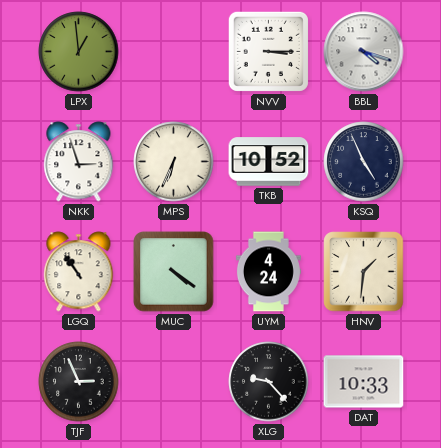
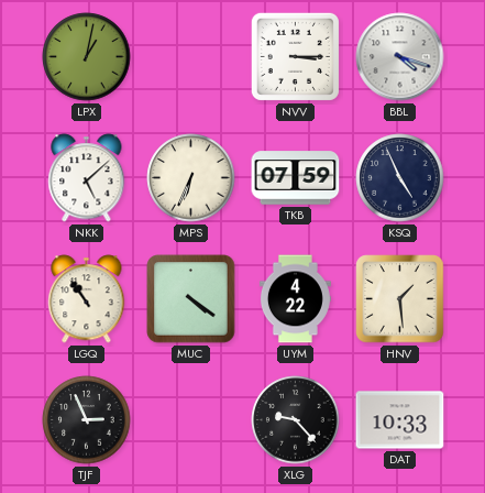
LPX: 12:59 -> 1:02
NKK: 2:57 -> 5:08
TKB: 10:52 -> 07:59
UYM: 4:24 -> 4:22
HNV: 1:31 -> 1:29
